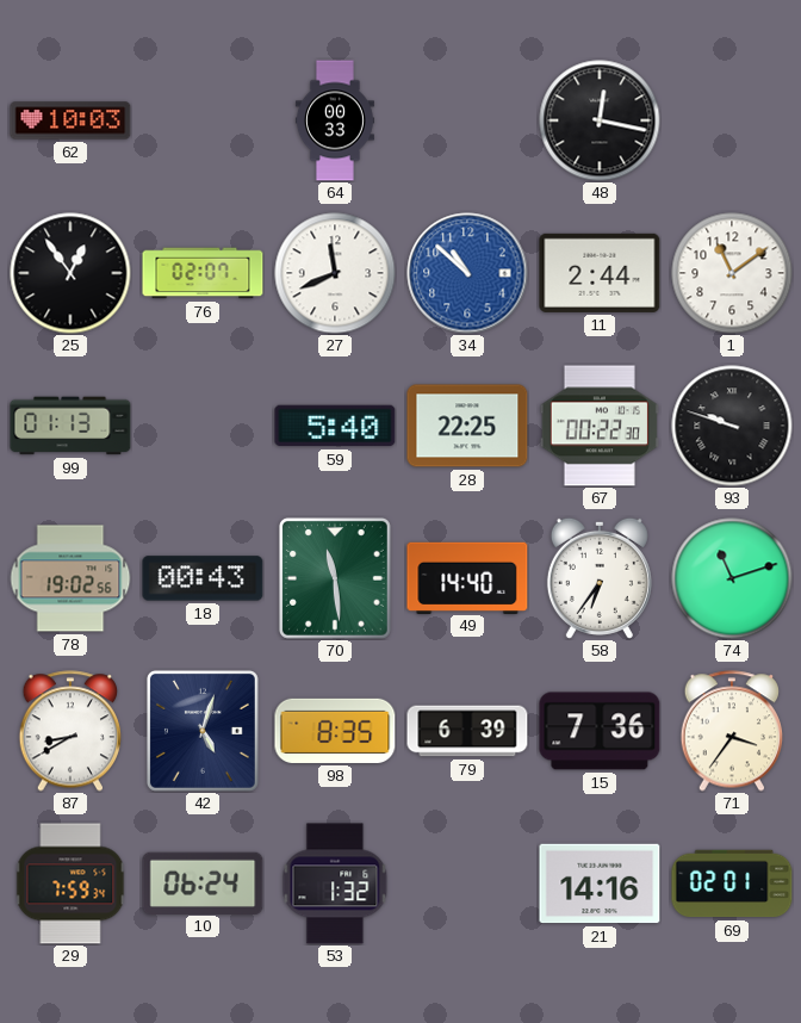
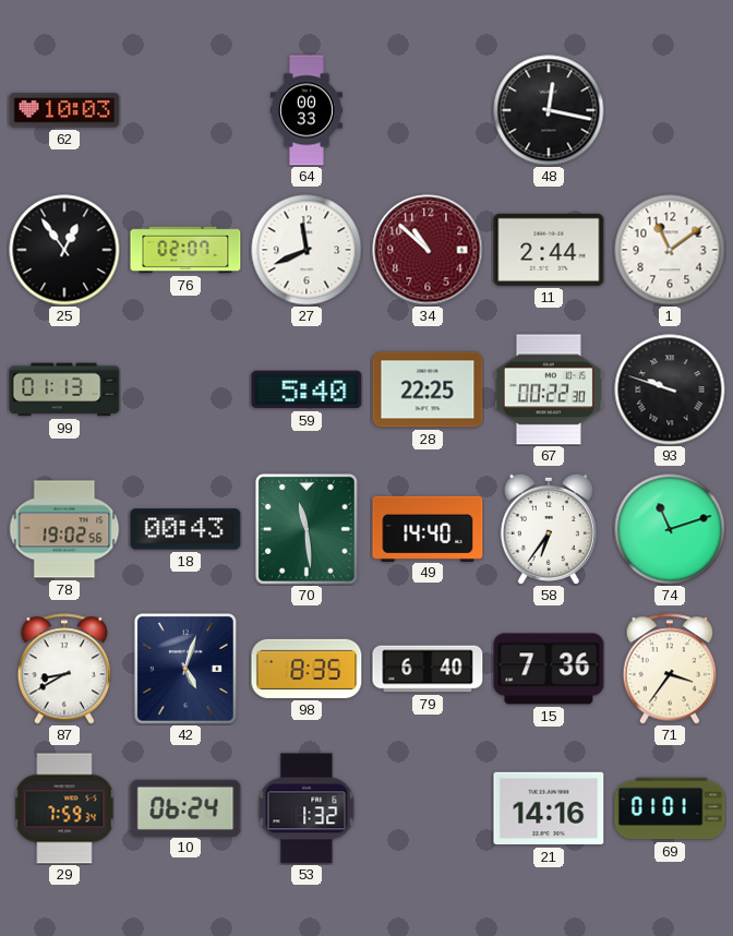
34 dial: blue -> burgundy
79: 6:39 -> 6:40
69: 02:01 -> 01:01
